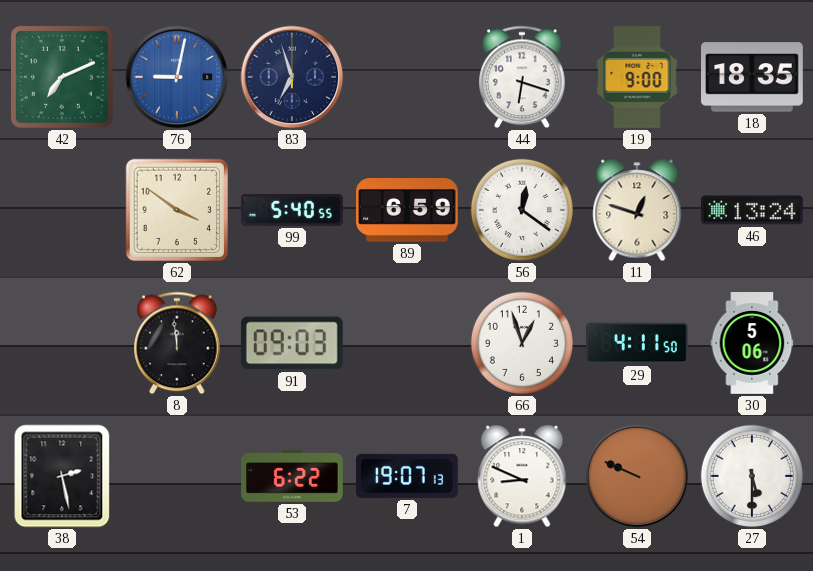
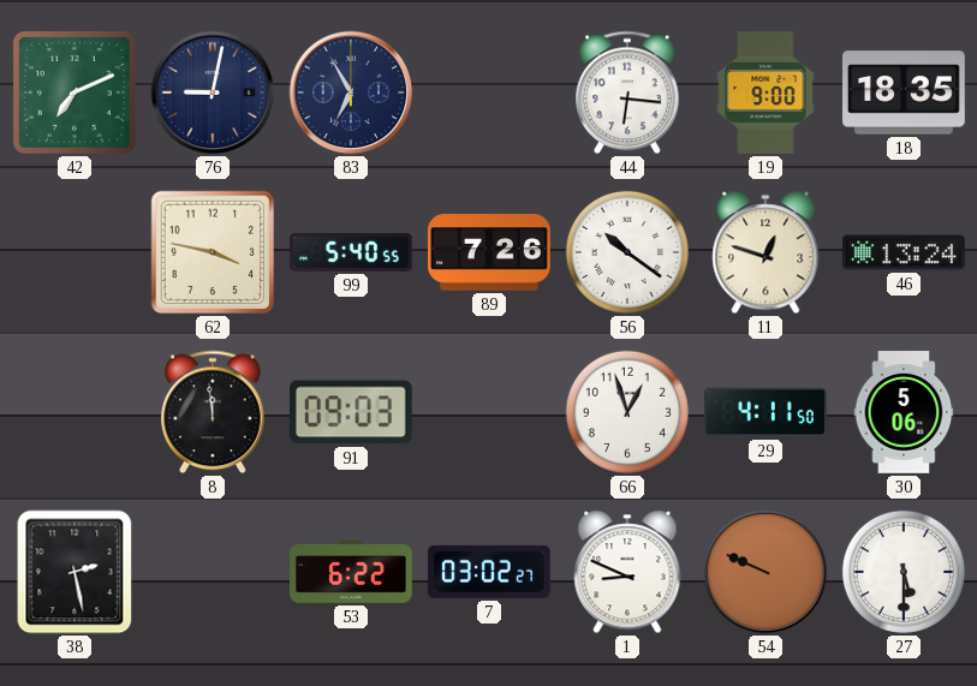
76 dial: blue -> navy
83: 6:57 -> 6:55
44: 6:18 -> 6:16
62: 3:51 -> 3:47
89: 6:59 -> 7:26
56: 12:21 -> 10:21
7: 19:07 -> 03:02
